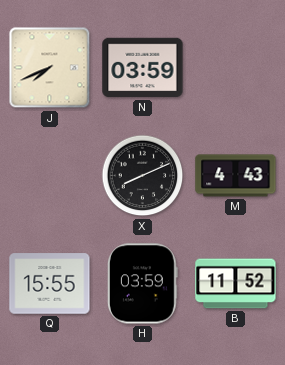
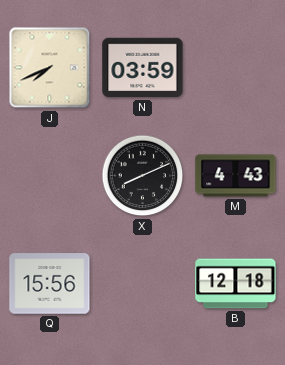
Q: 15:55 -> 15:56
H: 03:59 -> none
B: 11:52 -> 12:18
